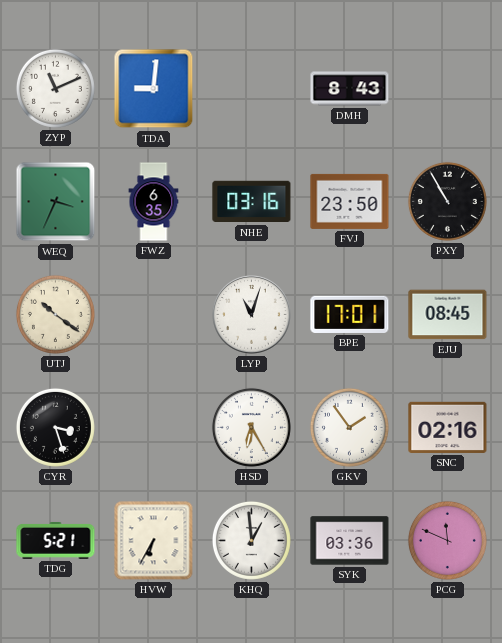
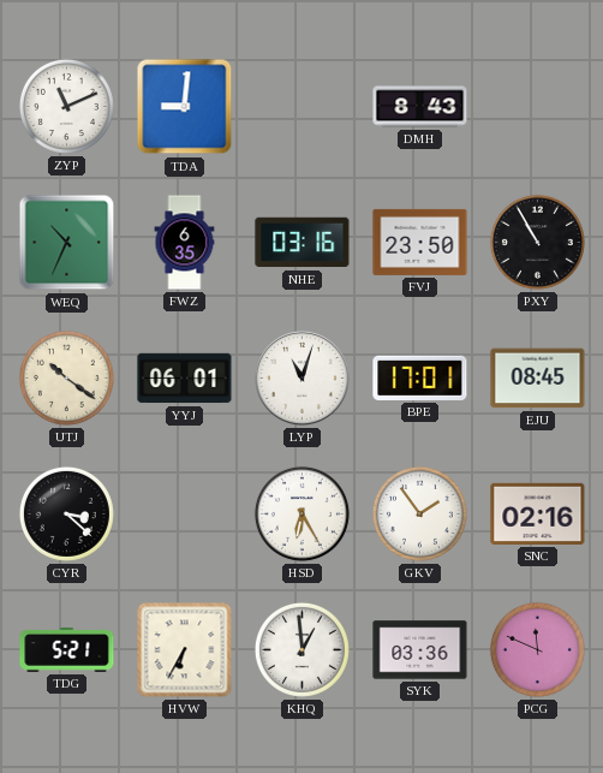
WEQ: 3:34 -> 10:34
YYJ: none -> 06:01
CYR: 3:27 -> 3:22
